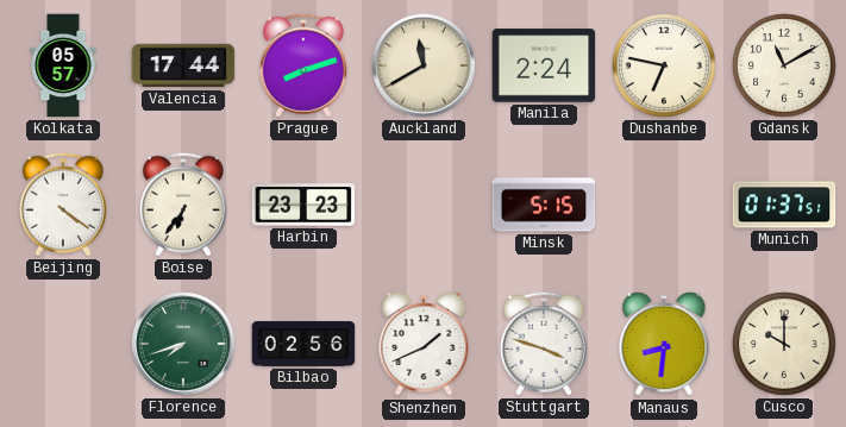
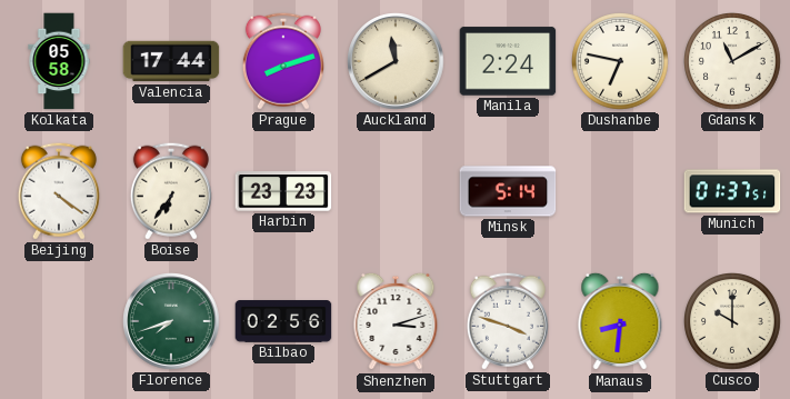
Kolkata: 05:57 -> 05:58
Minsk: 5:15 -> 5:14
Shenzhen: 1:41 -> 3:12
